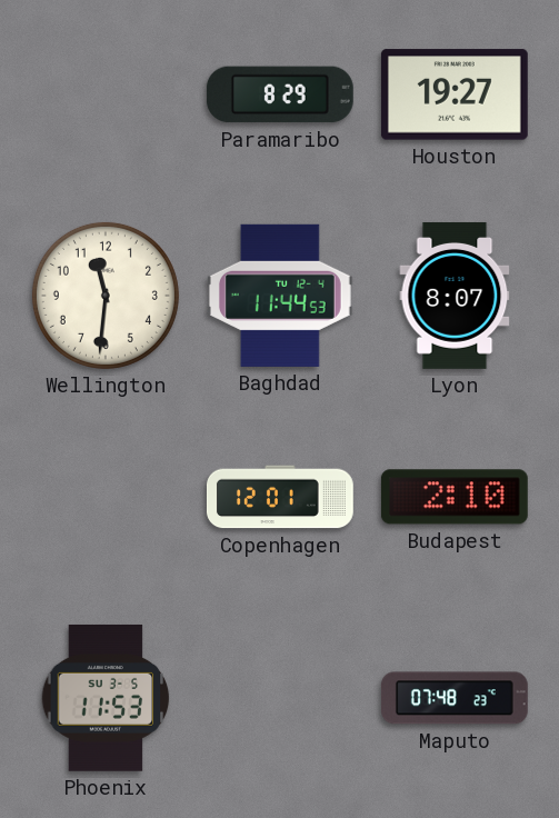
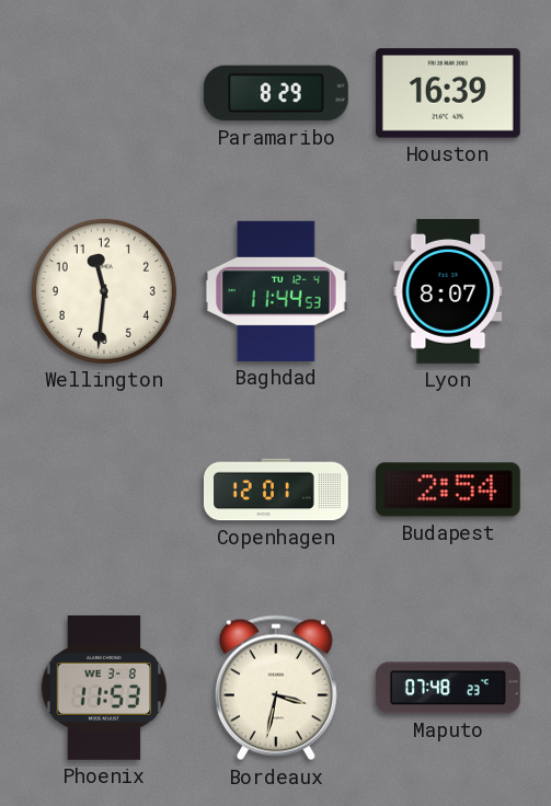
Houston: 19:27 -> 16:39
Budapest: 2:10 -> 2:54
Phoenix date: SU 3-5 -> WE 3-8
Bordeaux: none -> 3:32
